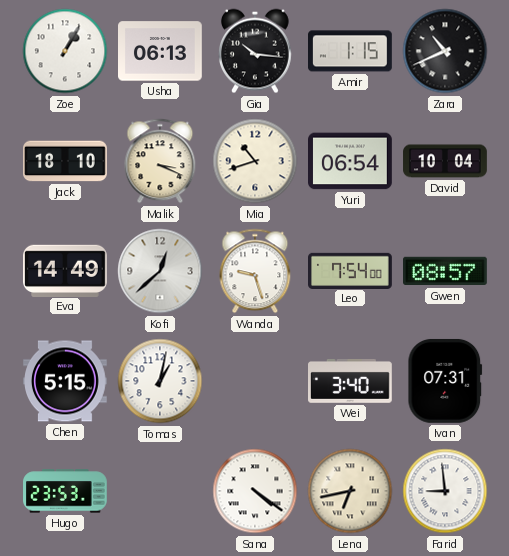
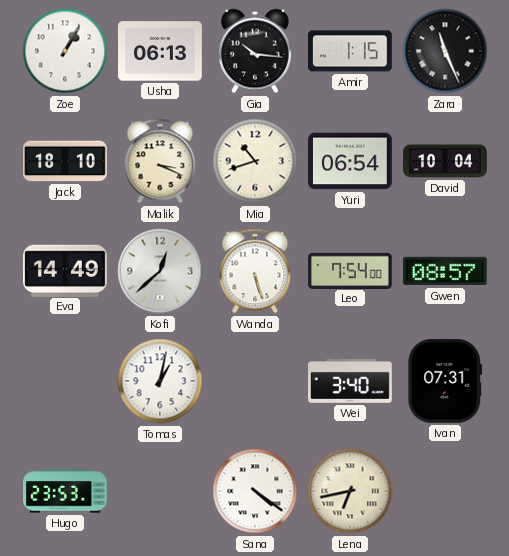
Zara: 10:41 -> 11:26
Wanda: 9:27 -> 5:27
Chen: 5:15 -> none
Farid: 8:59 -> none
